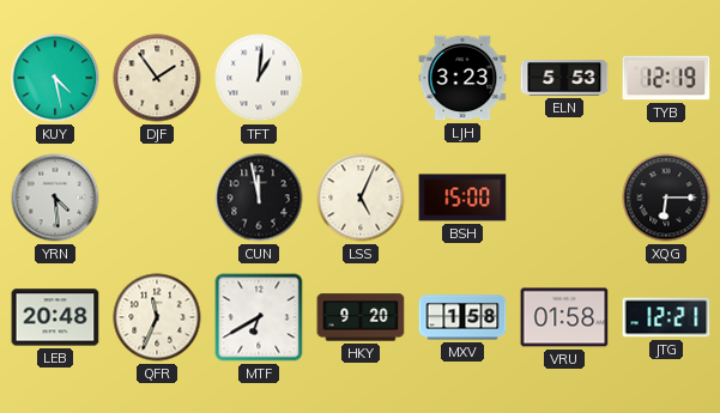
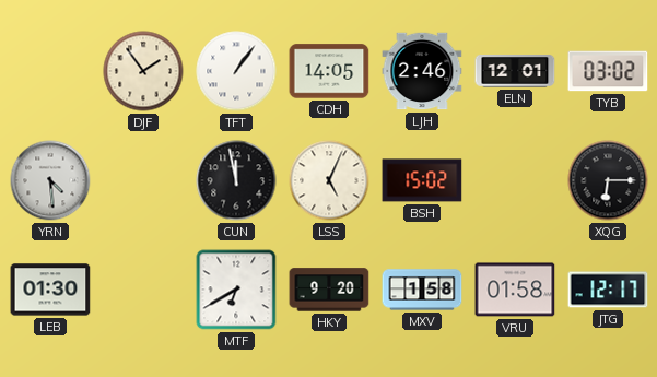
KUY: 4:28 -> none
TFT: 1:01 -> 1:06
CDH: none -> 14:05
LJH: 3:23 -> 2:46
ELN: 5:53 -> 12:01
TYB: 12:19 -> 03:02
BSH: 15:00 -> 15:02
LEB: 20:48 -> 01:30
QFR: 11:34 -> none
JTG: 12:21 -> 12:17
